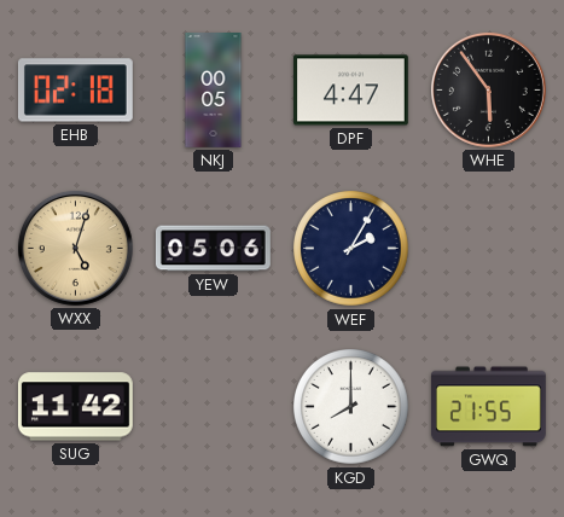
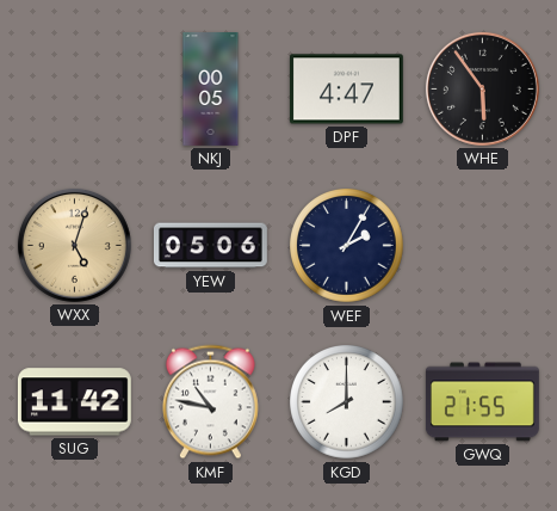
EHB: 02:18 -> none
KMF: none -> 10:47
